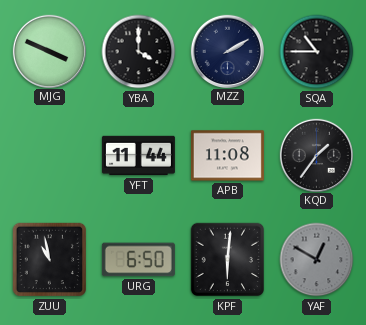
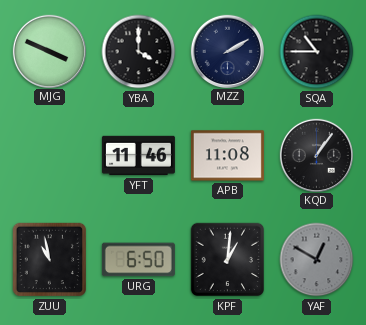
YFT: 11:44 -> 11:46
KQD: 1:36 -> 1:06
KPF: 6:01 -> 1:01
